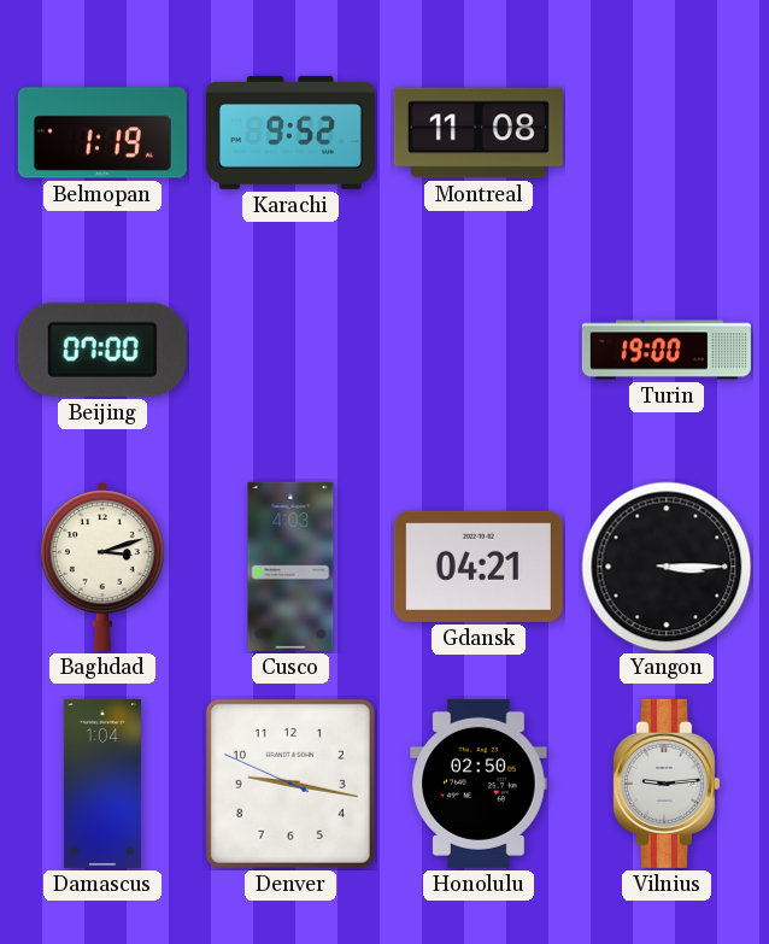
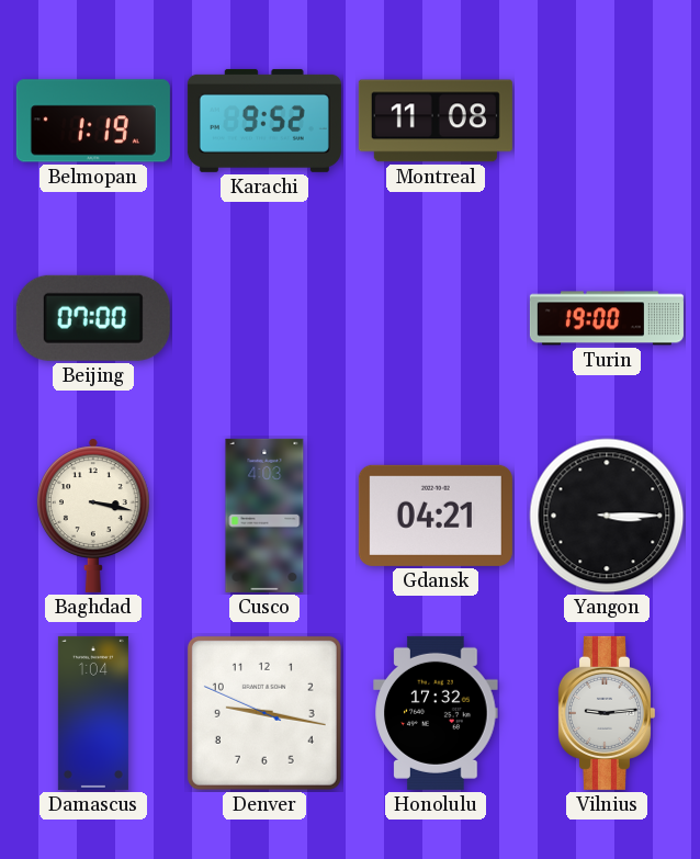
Baghdad: 3:12 -> 3:17
Honolulu: 02:50 -> 17:32
